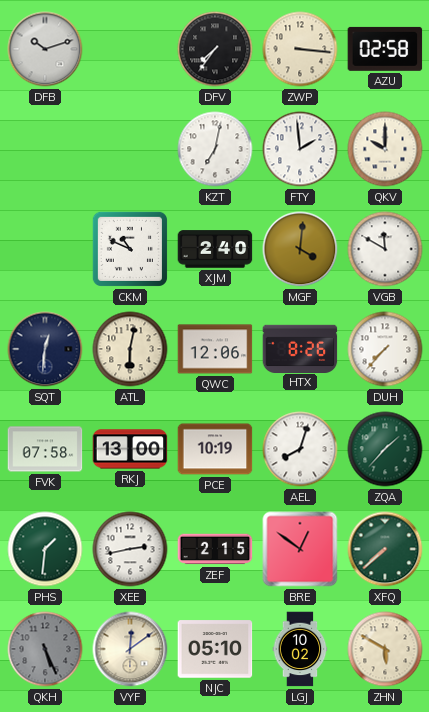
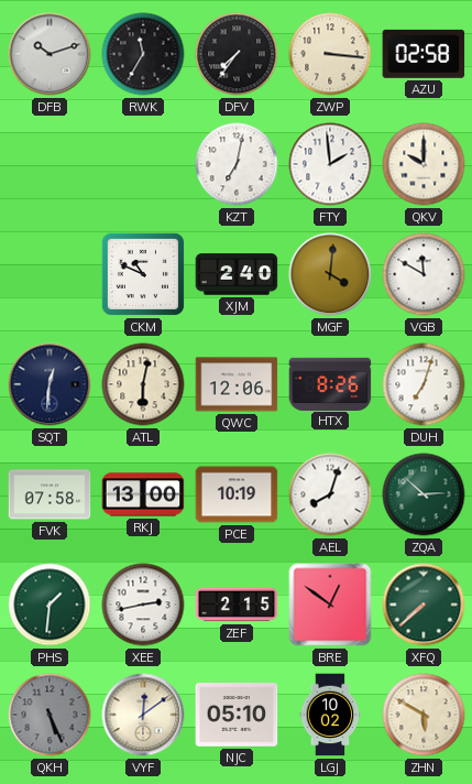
RWK: none -> 11:35
DUH: 7:37 -> 7:03
ZQA: 1:37 -> 2:52
